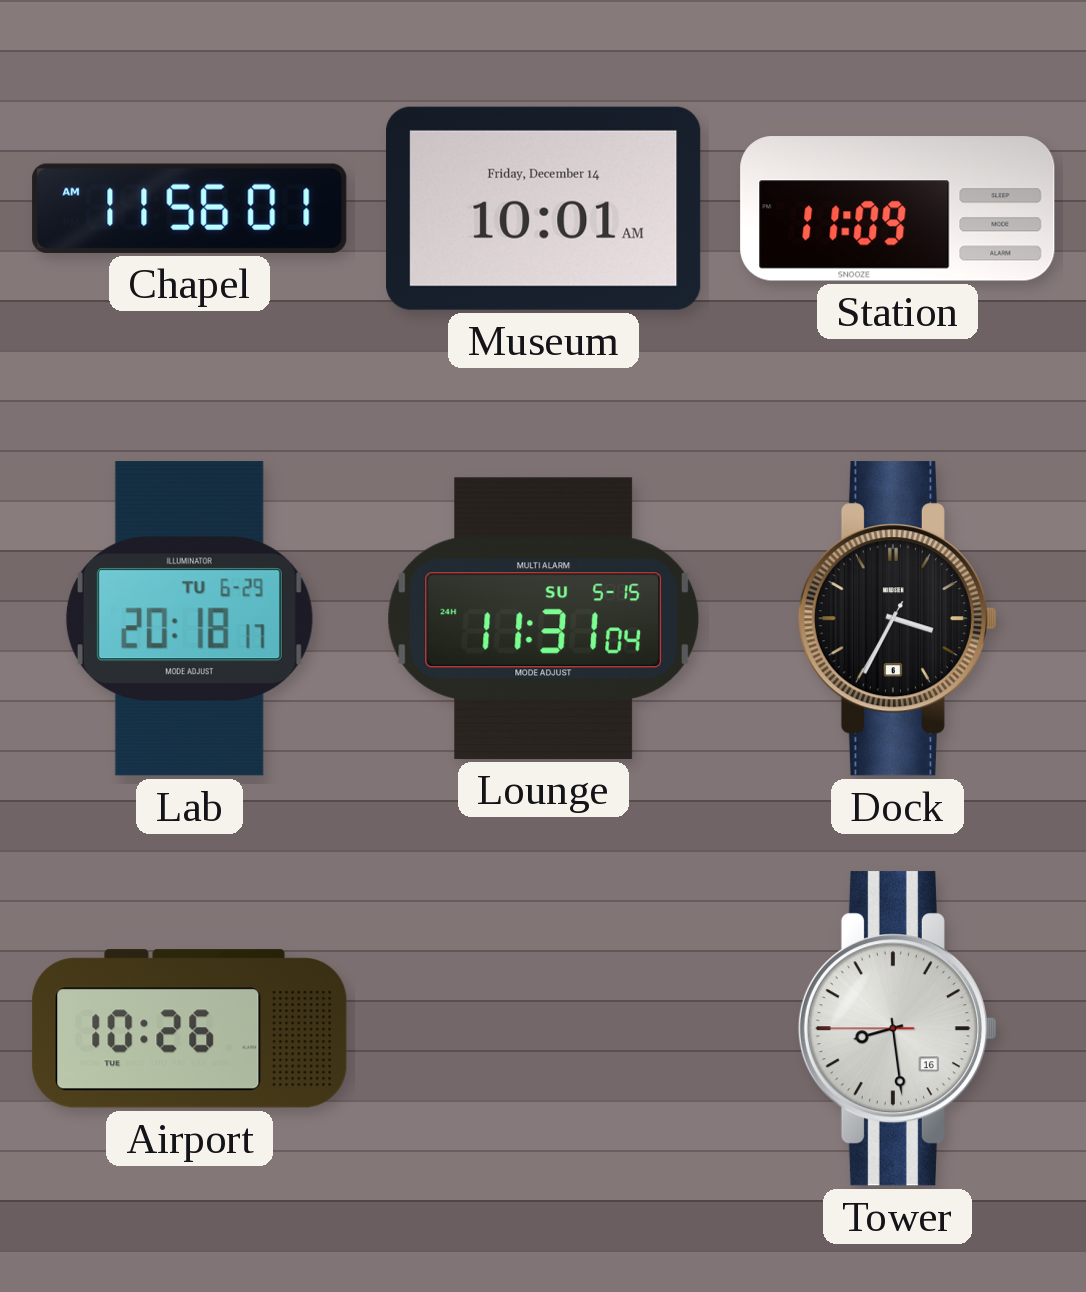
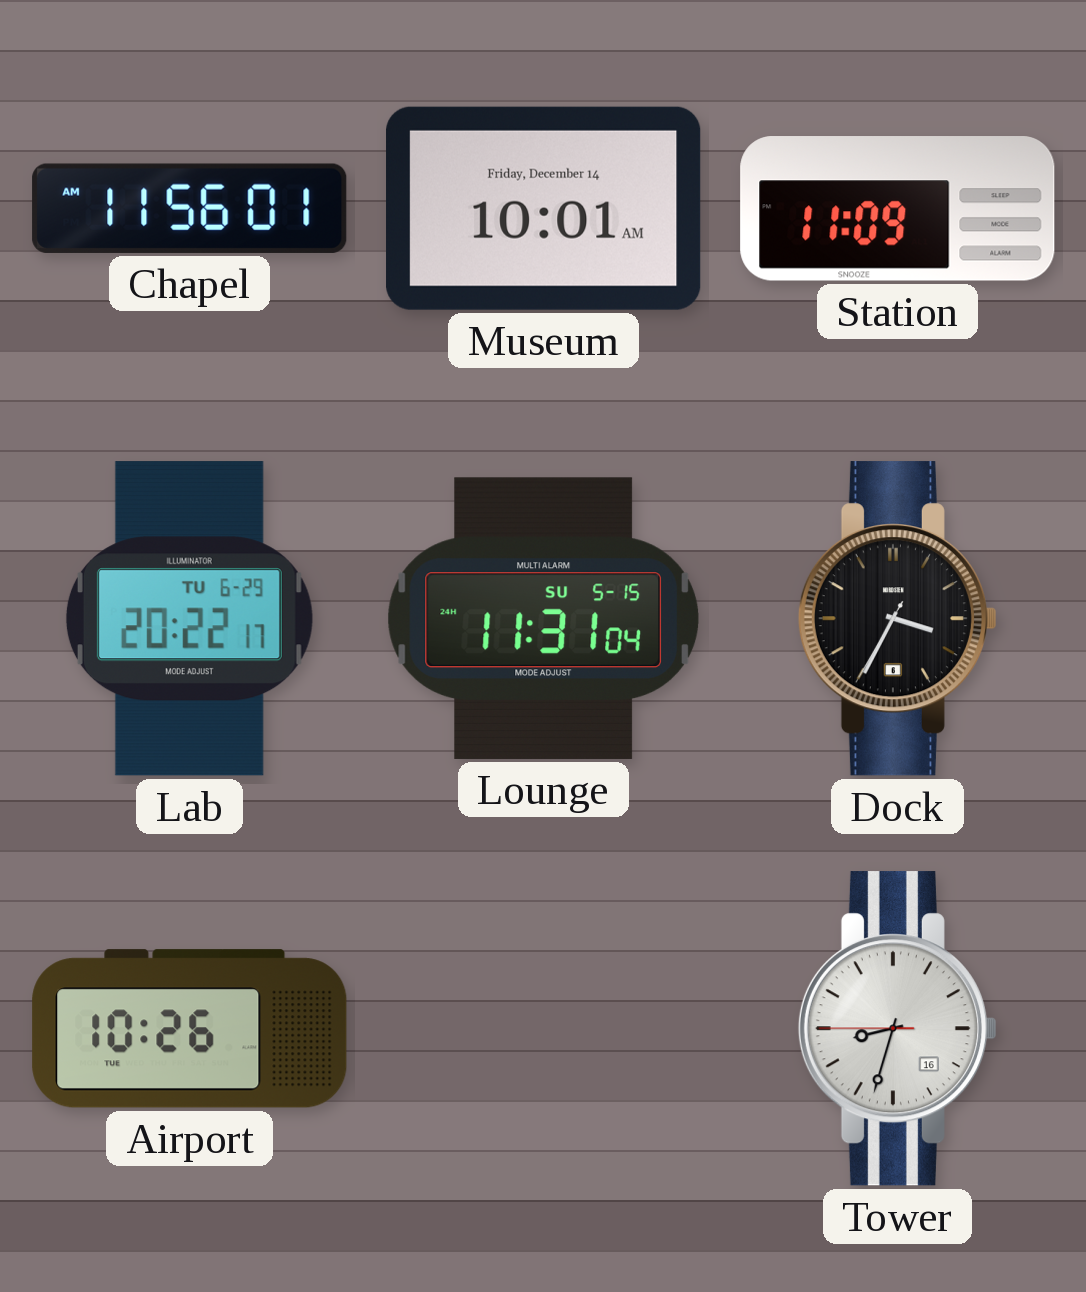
Lab: 20:18 -> 20:22
Tower: 8:28 -> 8:32
